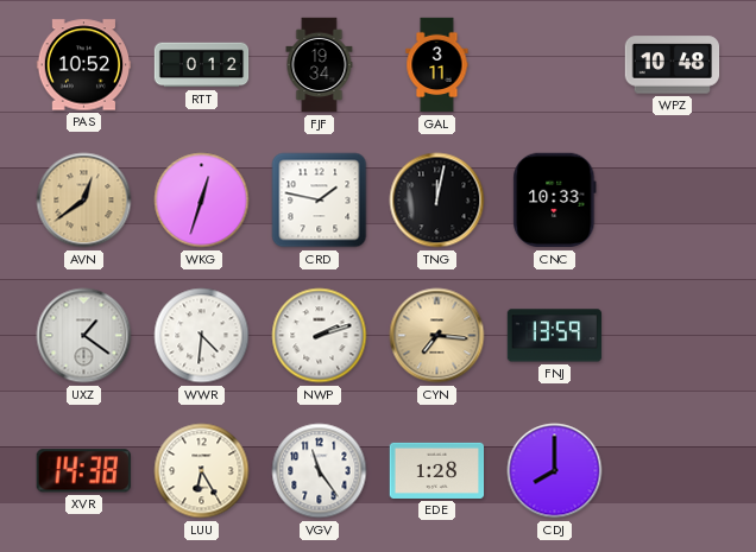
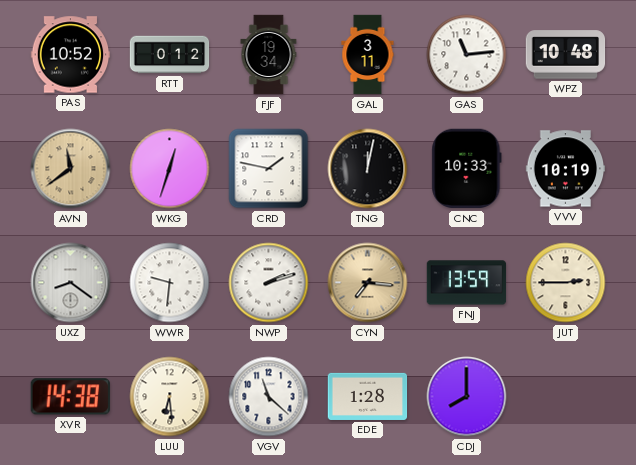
GAS: none -> 11:14
AVN: 12:39 -> 11:39
VVV: none -> 10:19
UXZ: 1:21 -> 8:21
WWR: 4:31 -> 9:31
JUT: none -> 2:45
LUU: 6:25 -> 6:29
VGV: 11:24 -> 11:22
